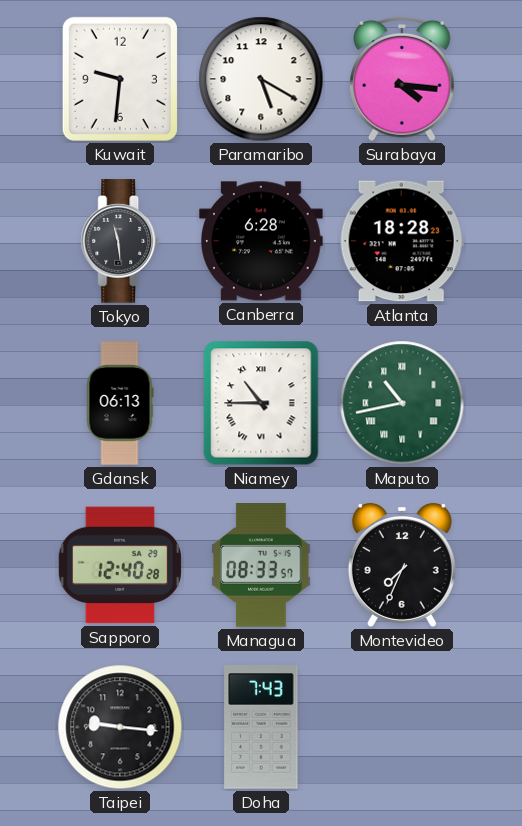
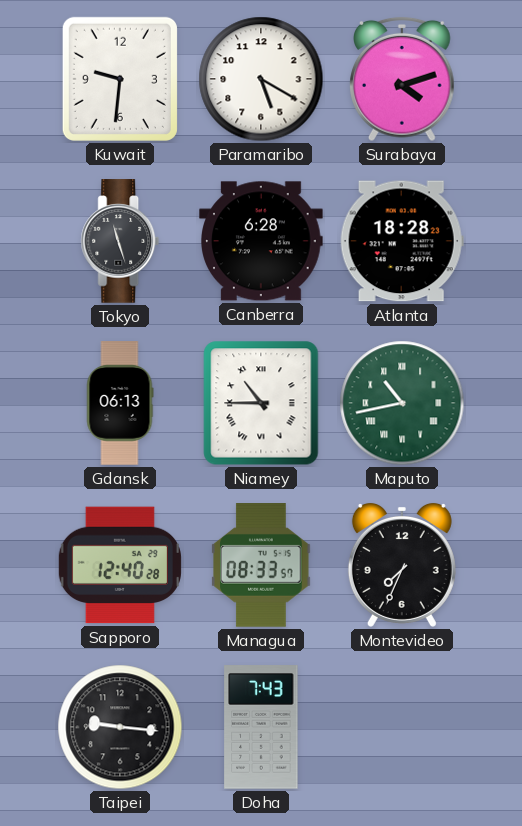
Surabaya: 4:16 -> 4:12
Tokyo: 11:29 -> 11:27
